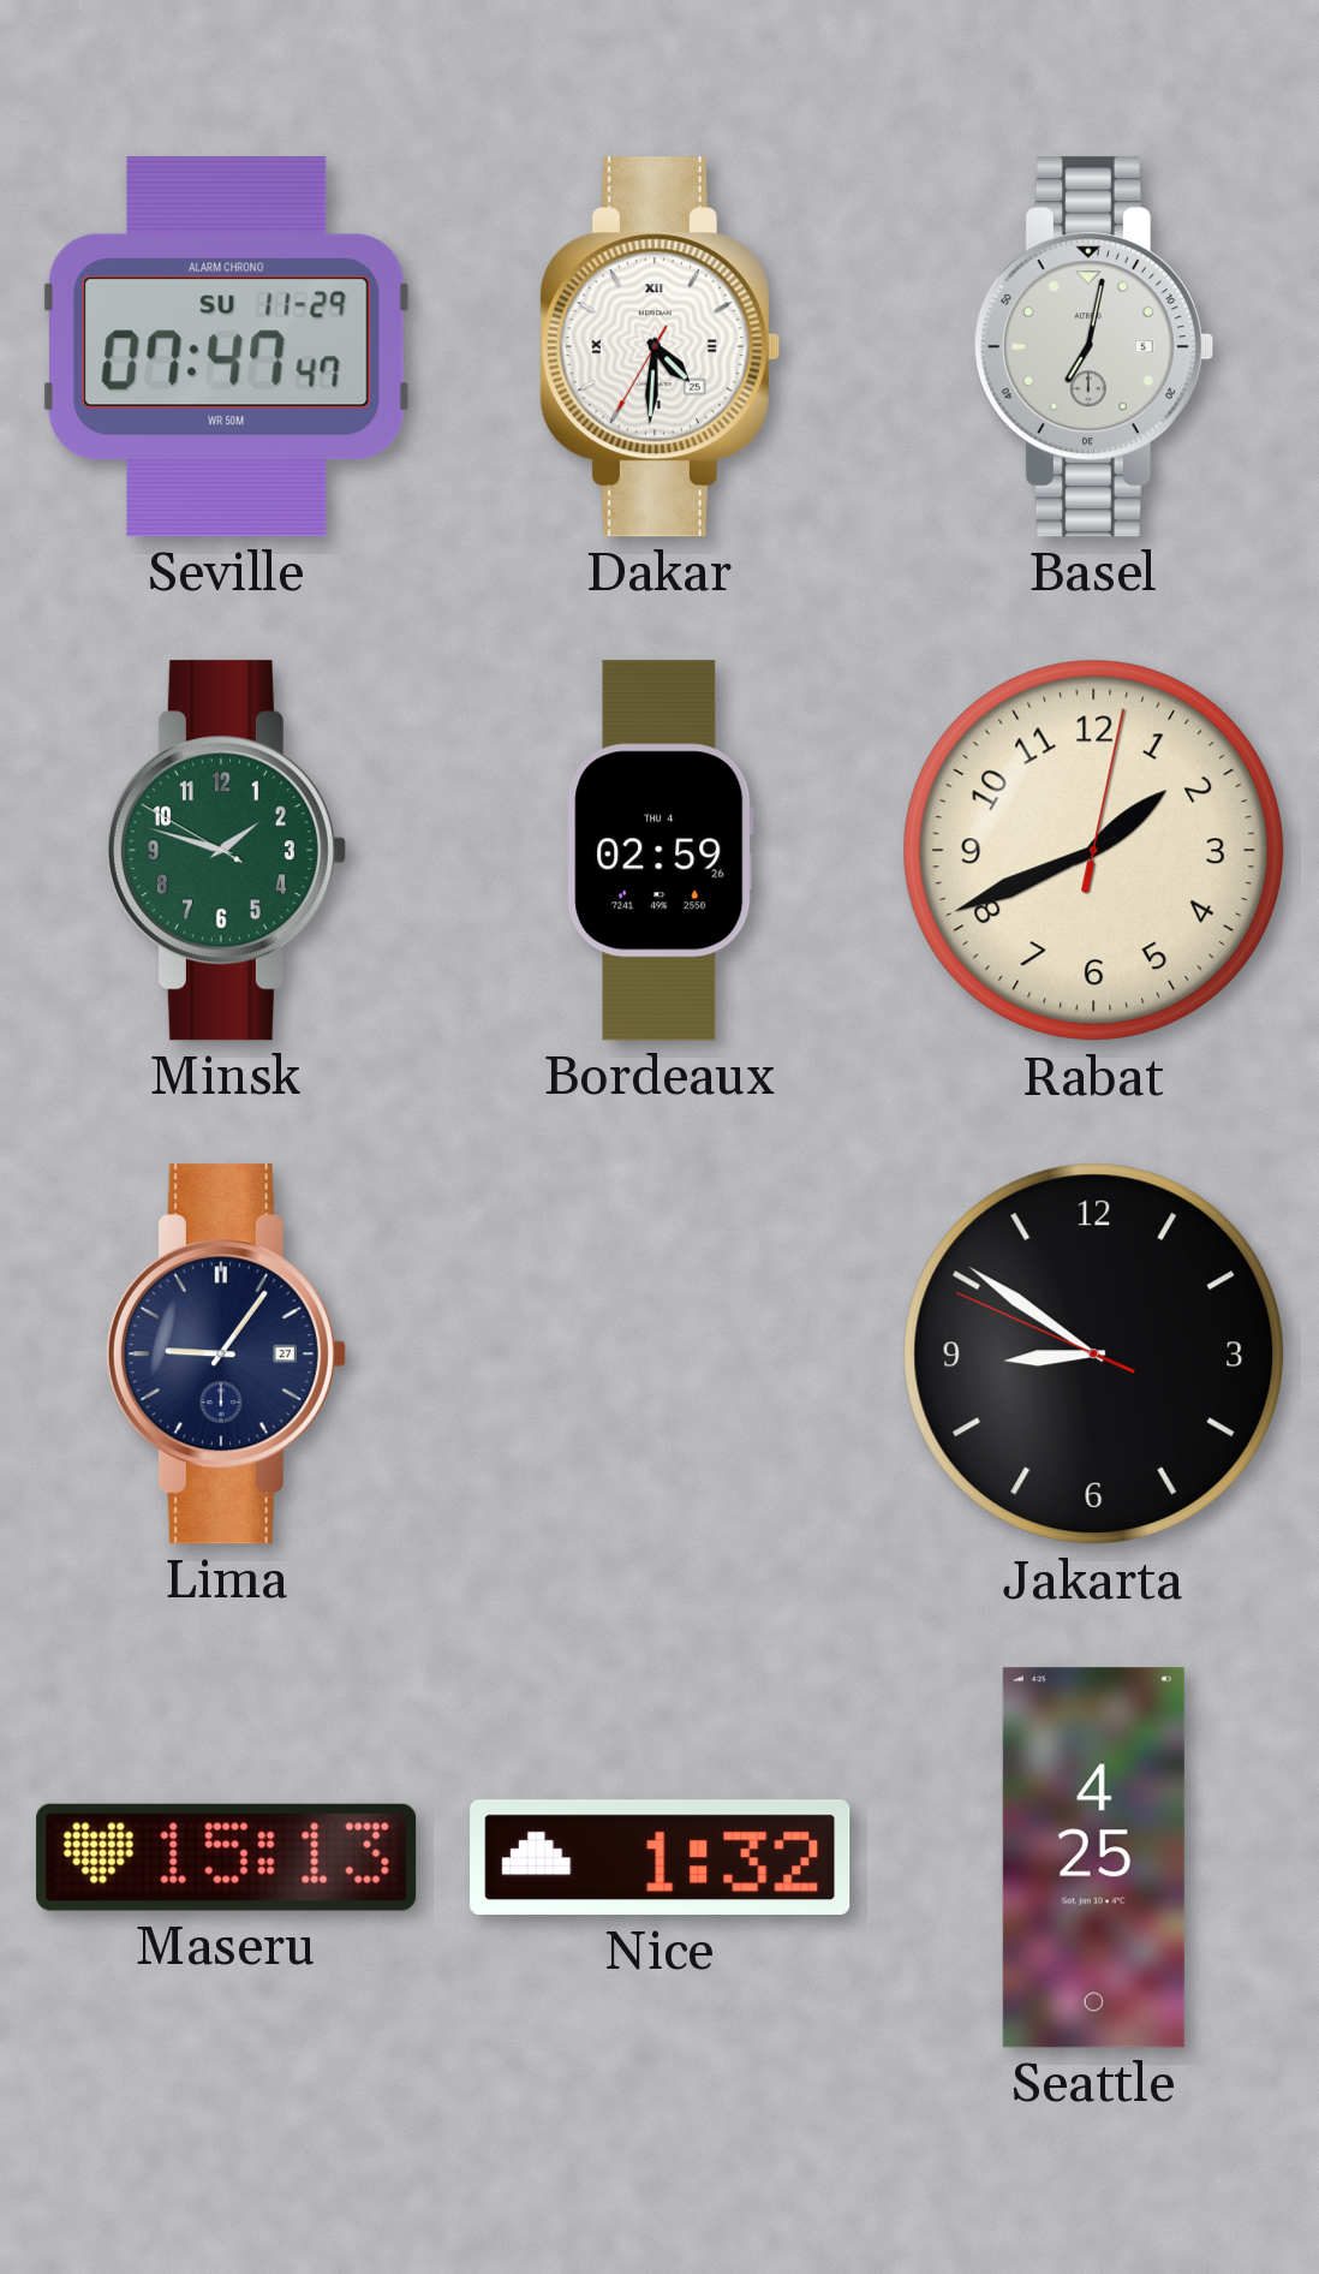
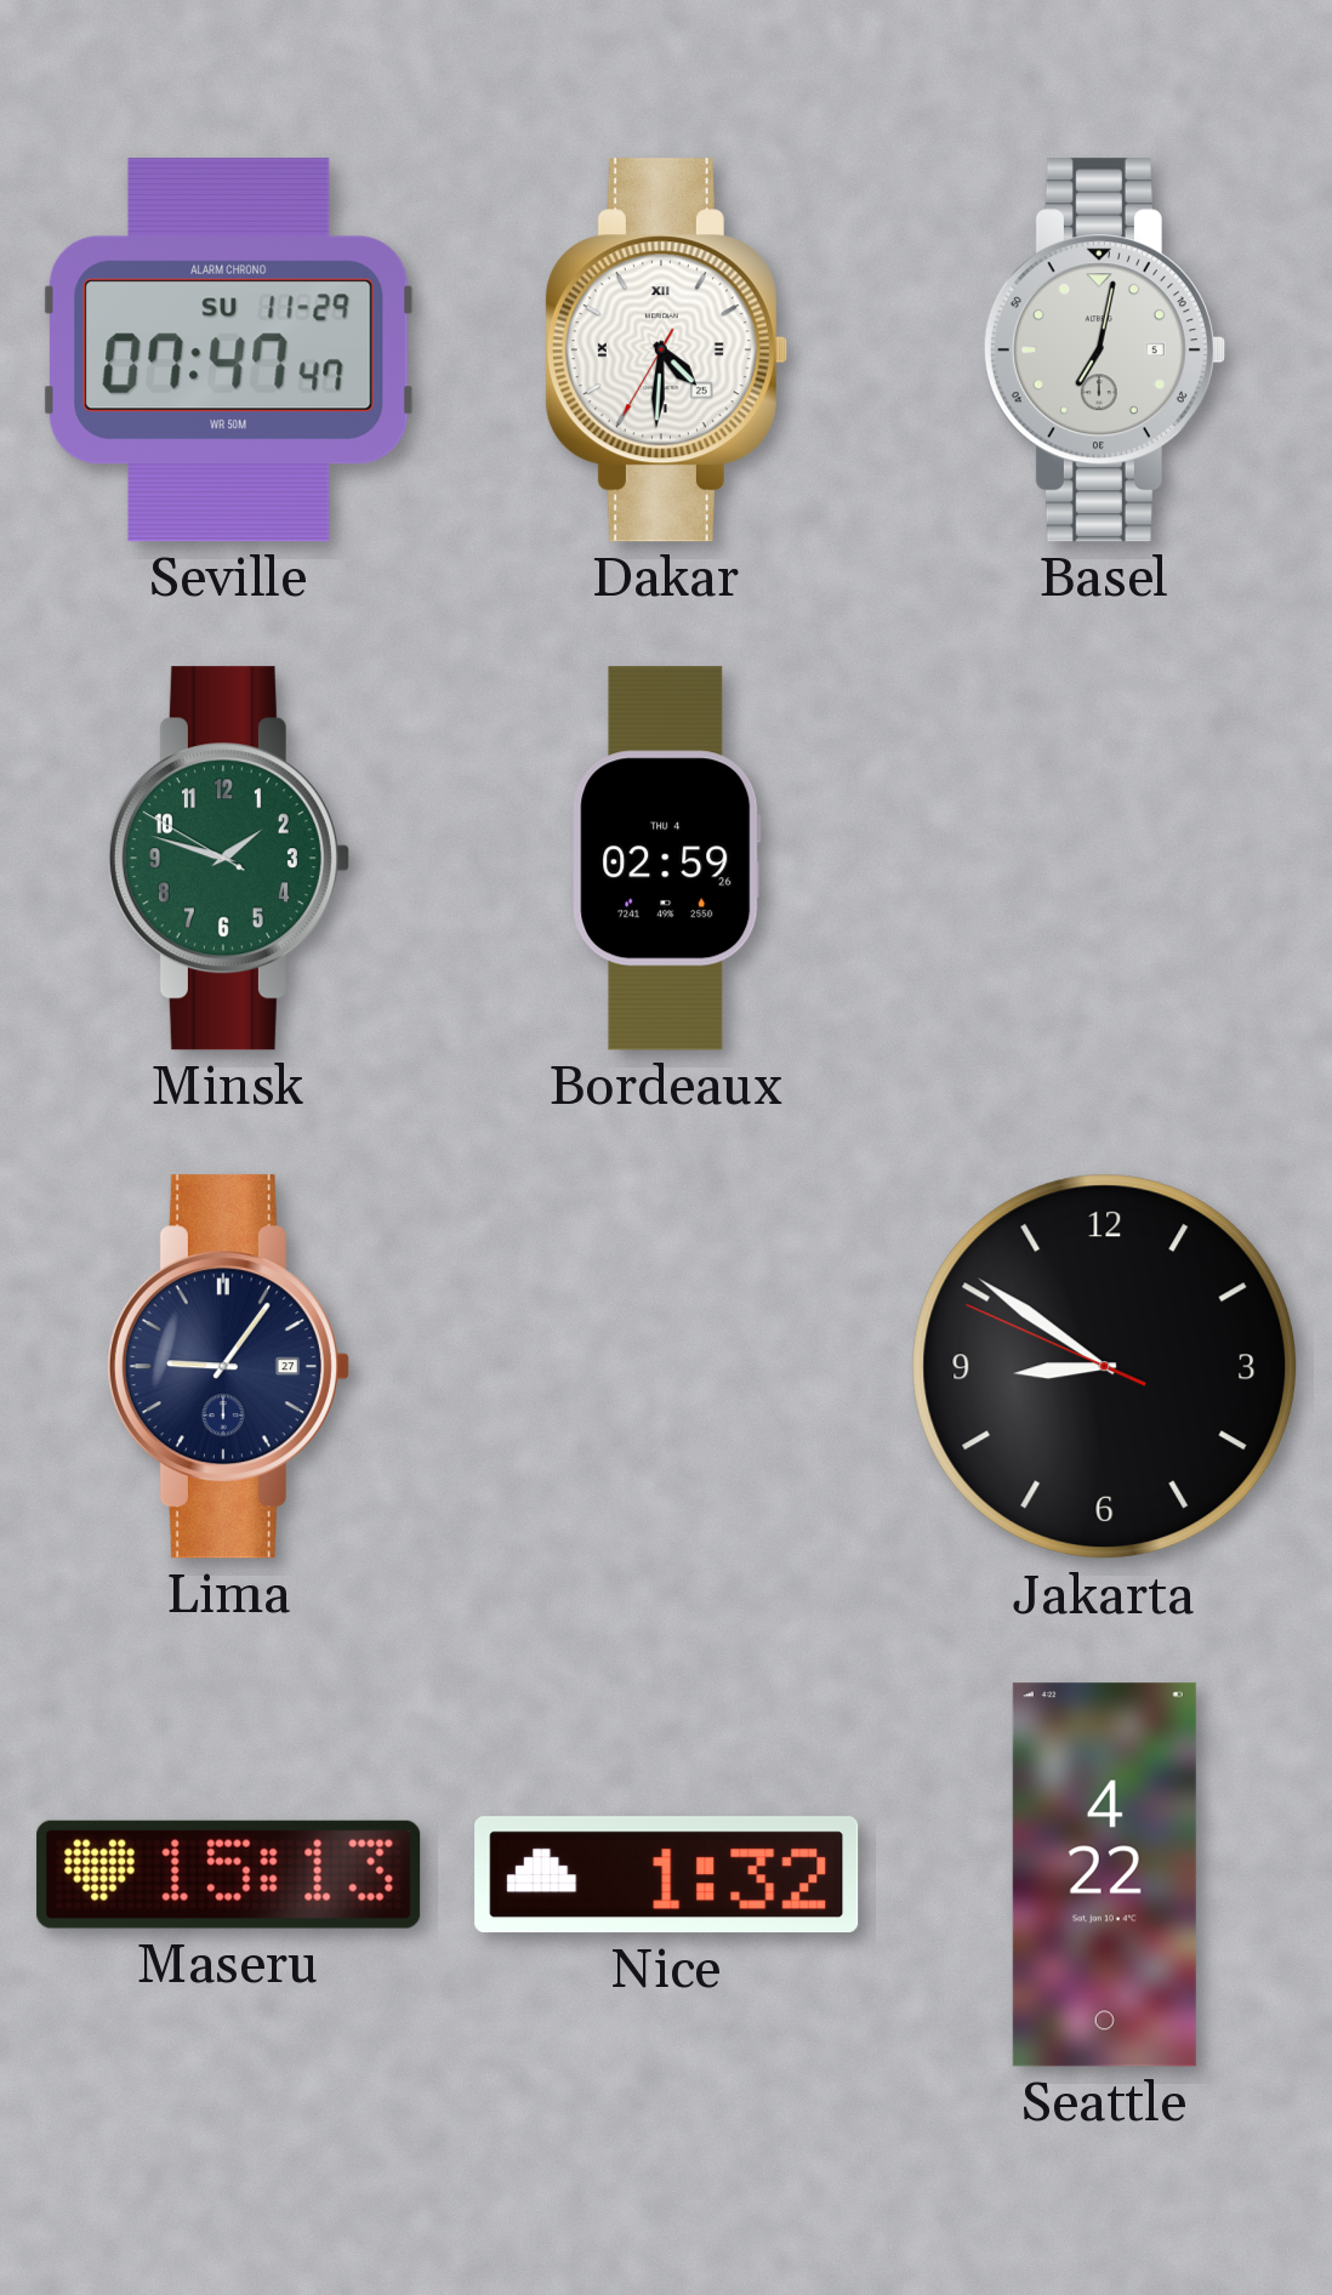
Rabat: 1:41 -> none
Seattle: 4:25 -> 4:22
